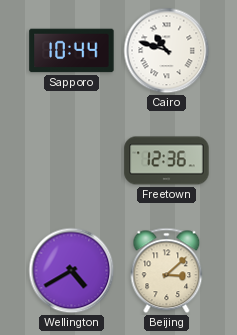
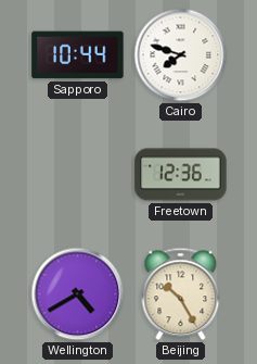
Cairo: 10:48 -> 7:48
Beijing: 3:08 -> 10:25
